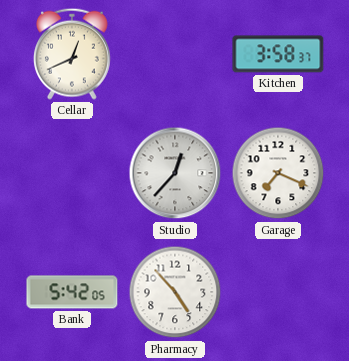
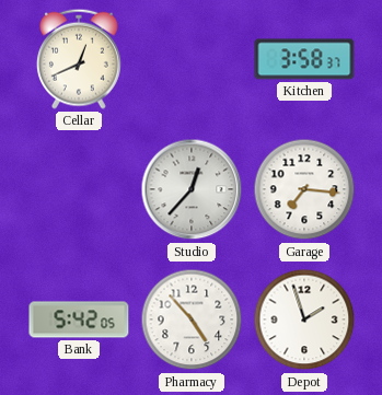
Garage: 7:19 -> 7:16
Depot: none -> 1:57
